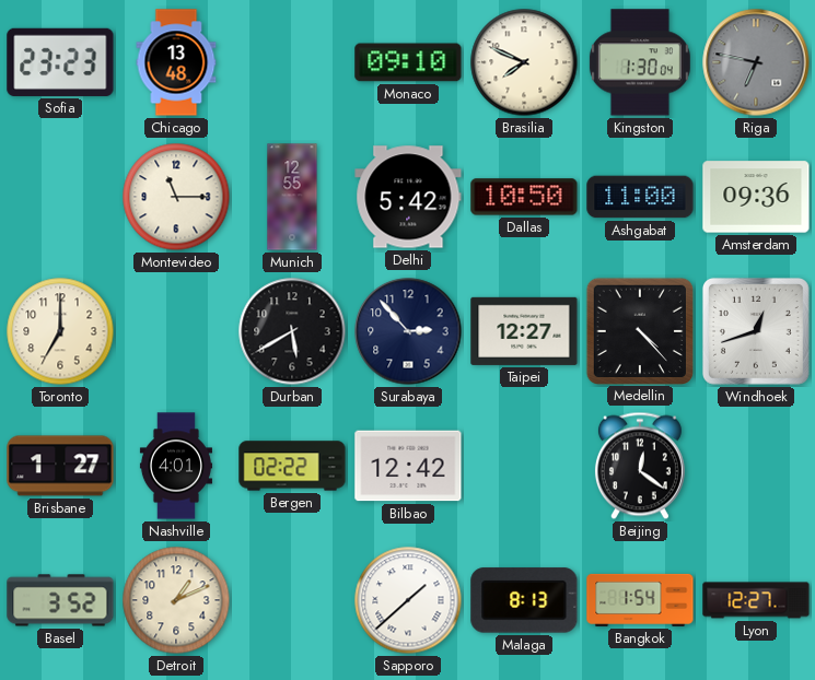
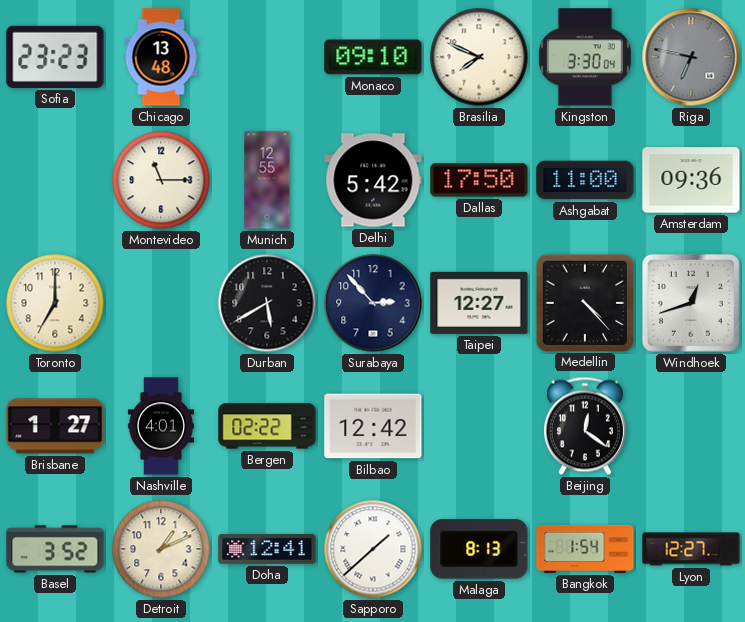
Kingston: 1:30 -> 3:30
Dallas: 10:50 -> 17:50
Doha: none -> 12:41
